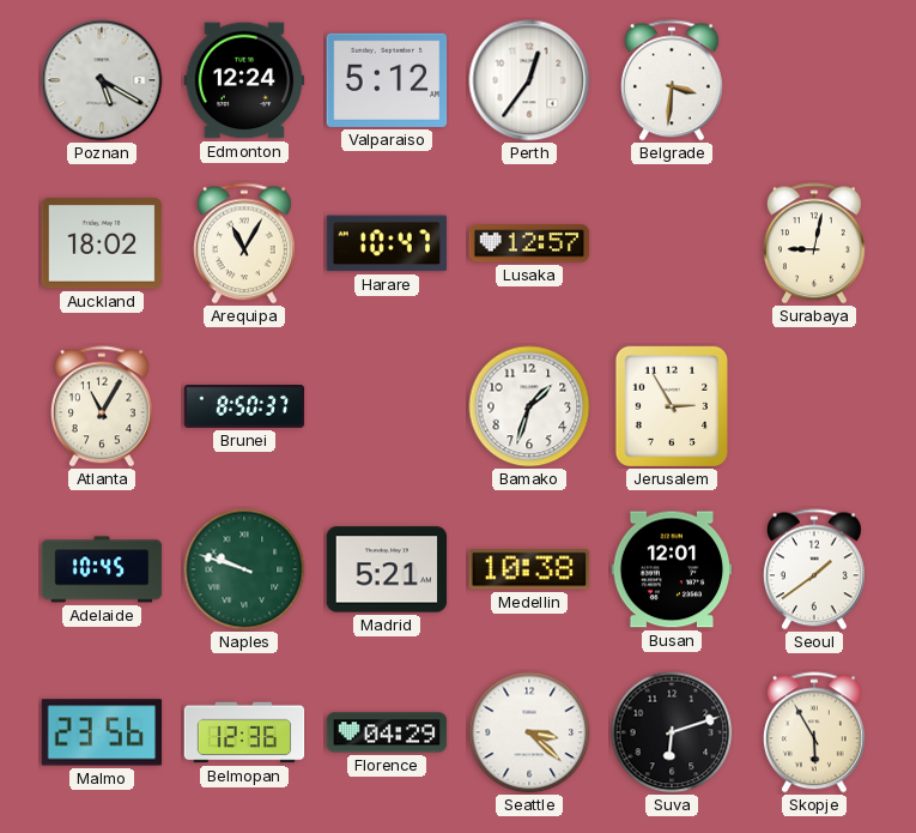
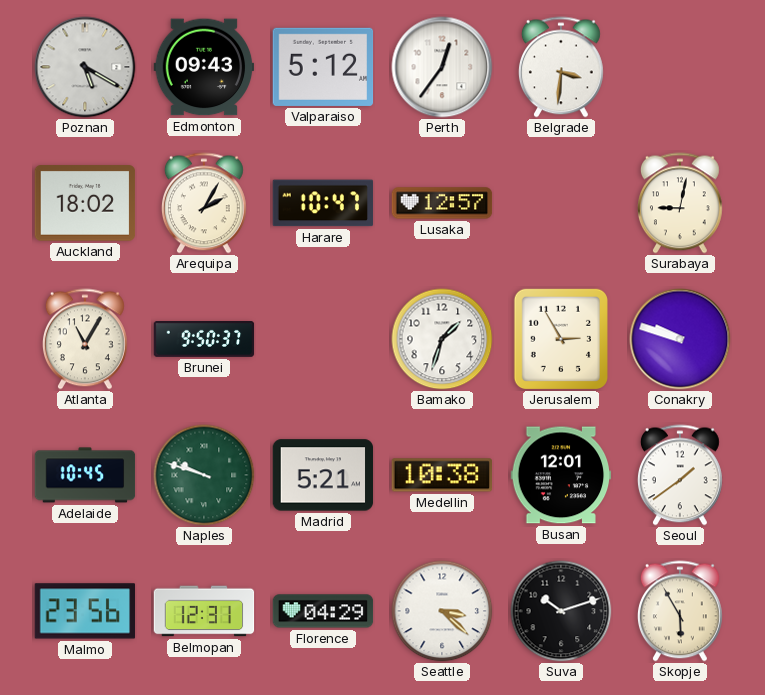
Edmonton: 12:24 -> 09:43
Arequipa: 11:05 -> 2:05
Brunei: 8:50 -> 9:50
Conakry: none -> 9:48
Belmopan: 12:36 -> 12:31
Suva: 6:12 -> 10:12
